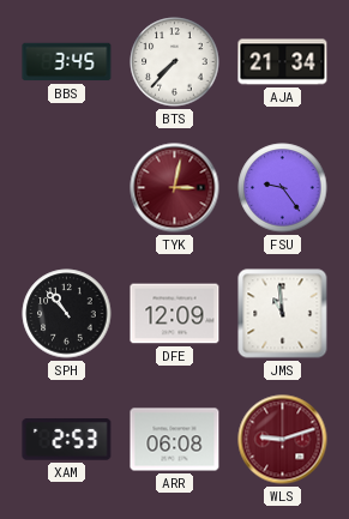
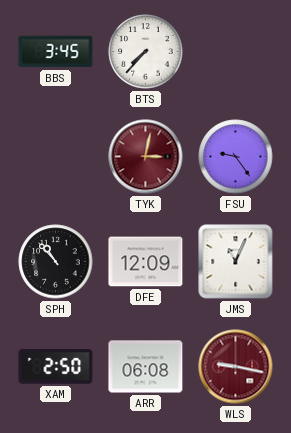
AJA: 21:34 -> none
JMS: 10:59 -> 11:04
XAM: 2:53 -> 2:50
WLS: 9:12 -> 9:17
